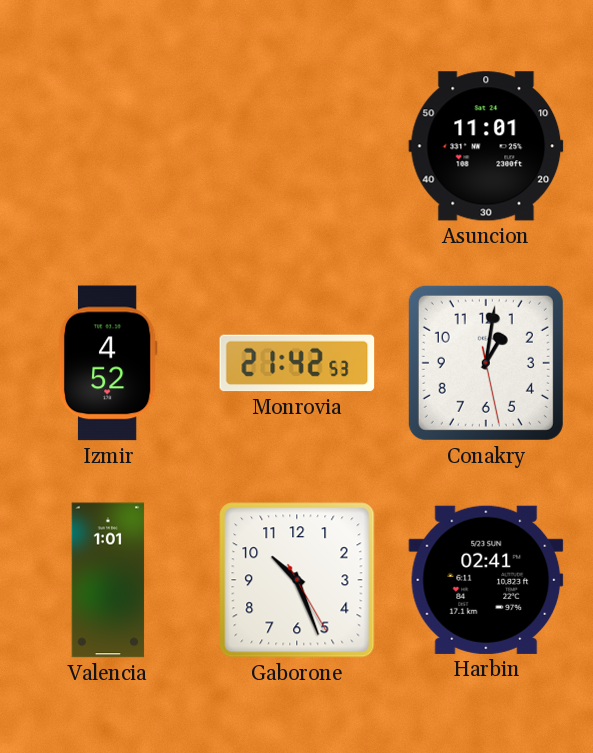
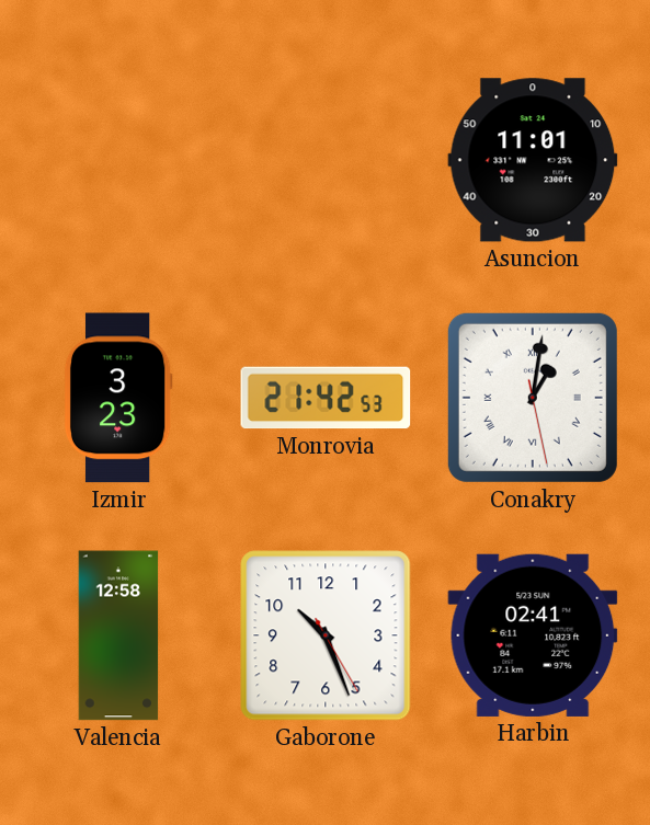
Izmir: 4:52 -> 3:23
Conakry numerals: Arabic -> Roman
Valencia: 1:01 -> 12:58
